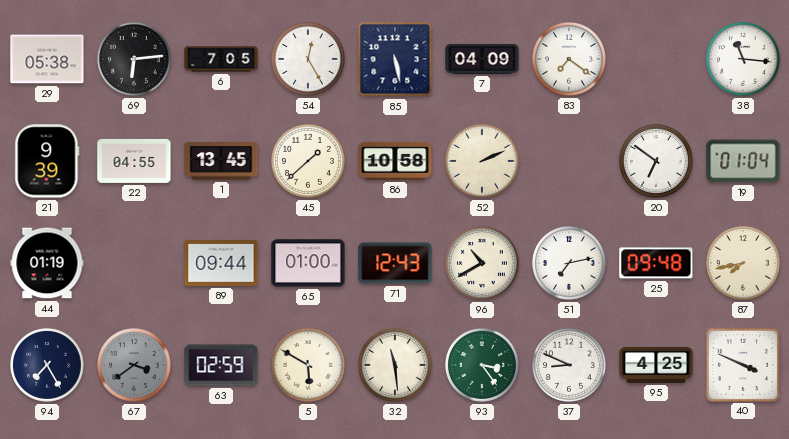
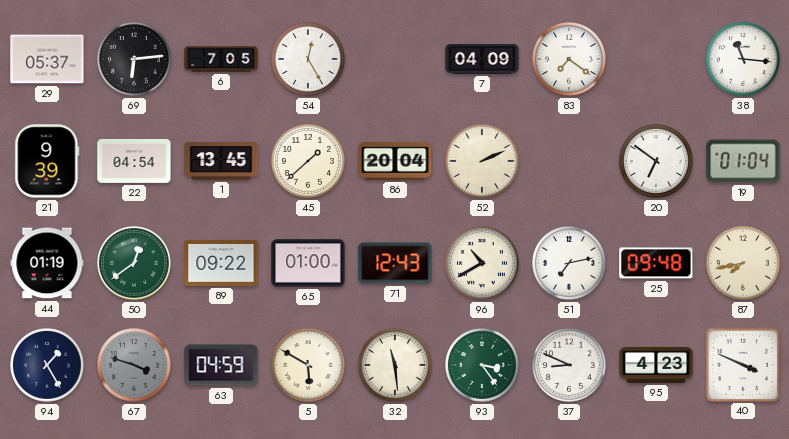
29: 05:38 -> 05:37
85: 5:28 -> none
22: 04:55 -> 04:54
86: 10:58 -> 20:04
50: none -> 12:39
89: 09:44 -> 09:22
94: 7:25 -> 1:25
67: 3:39 -> 3:48
63: 02:59 -> 04:59
95: 4:25 -> 4:23
